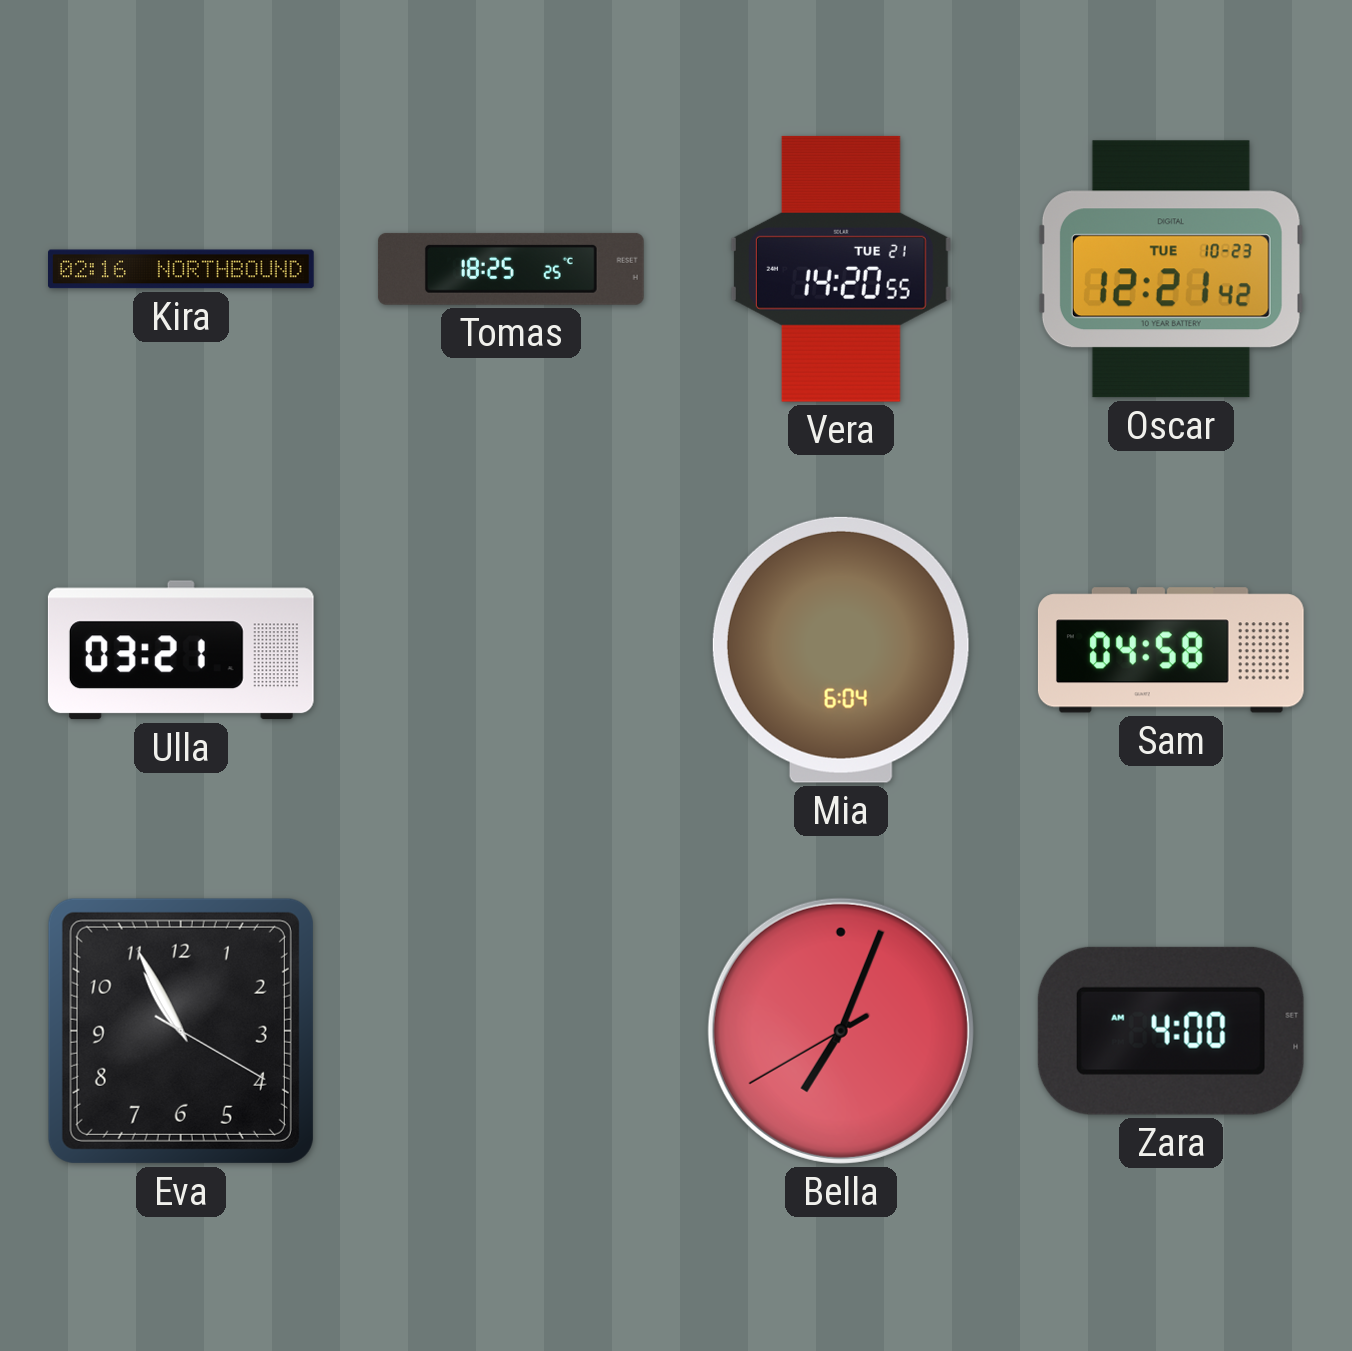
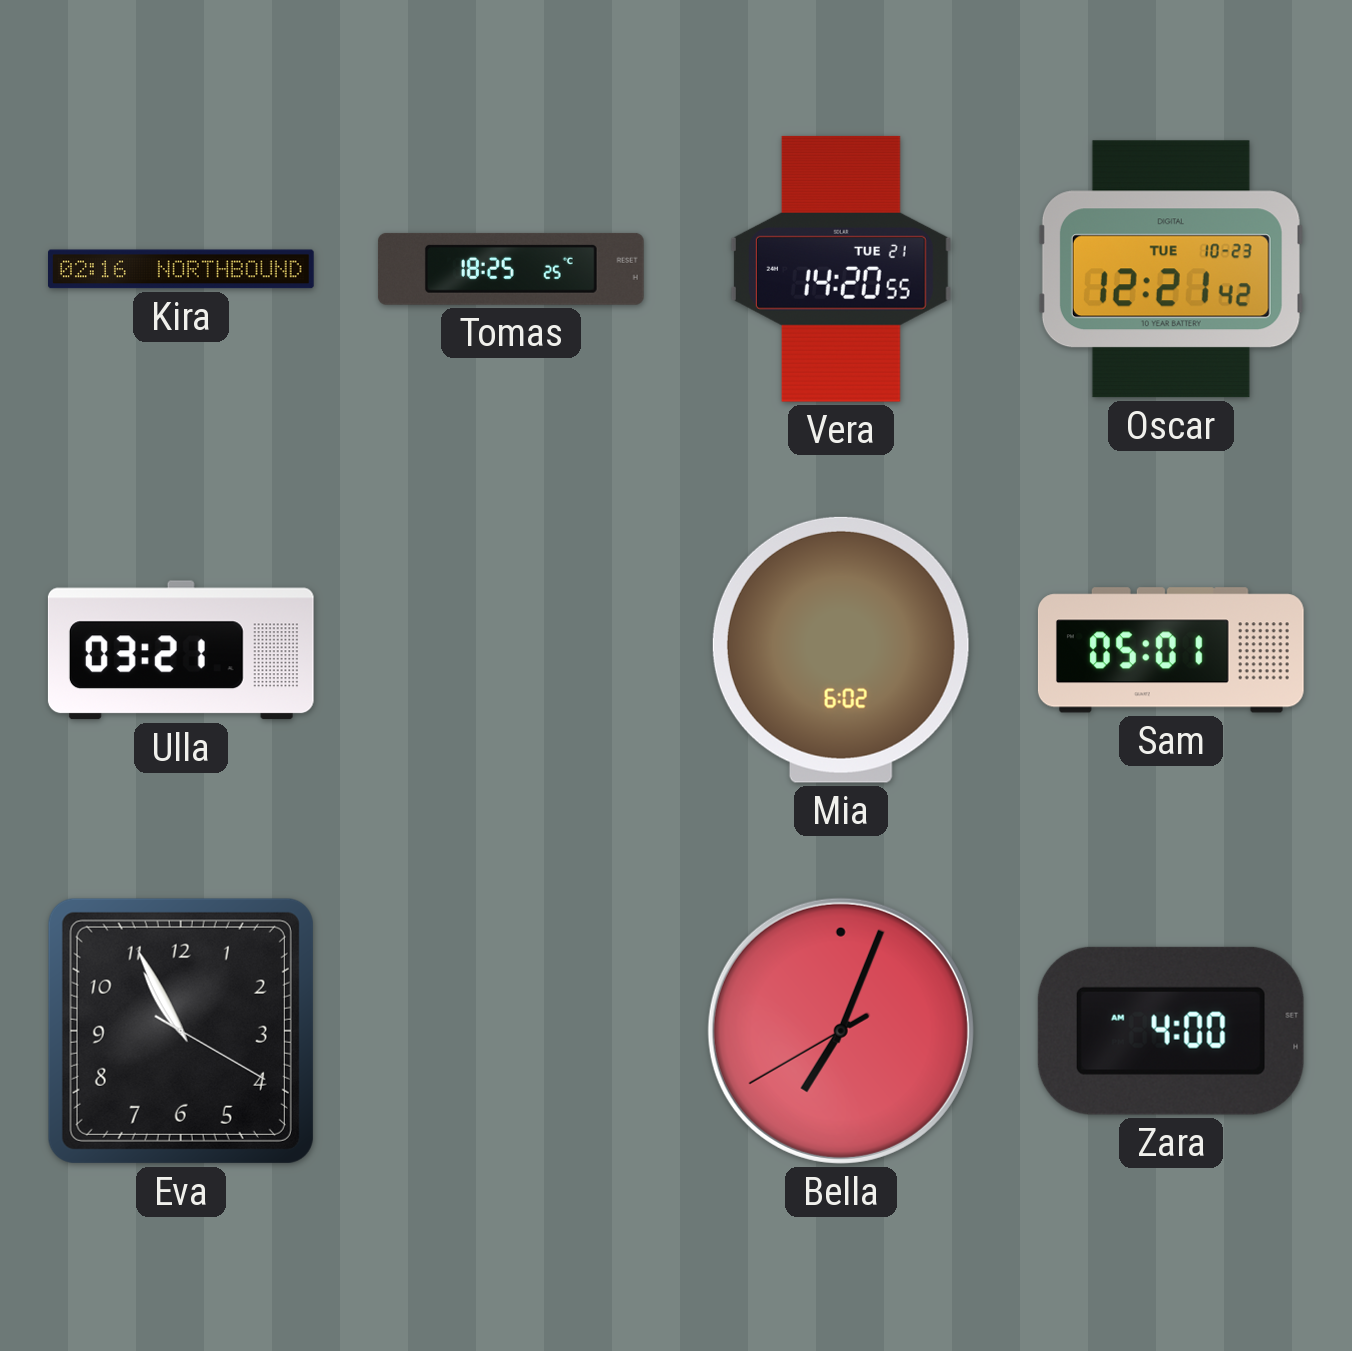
Mia: 6:04 -> 6:02
Sam: 04:58 -> 05:01
